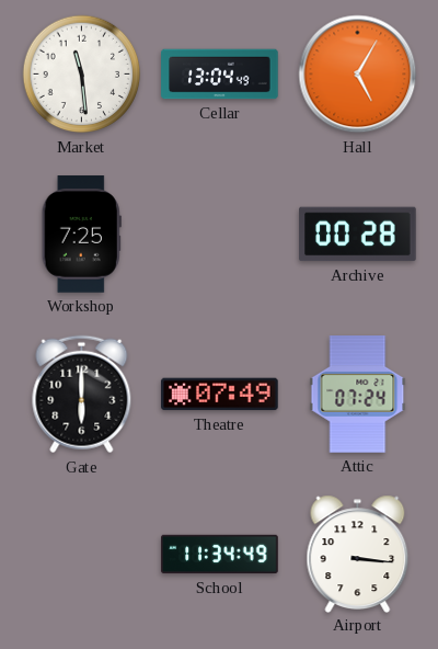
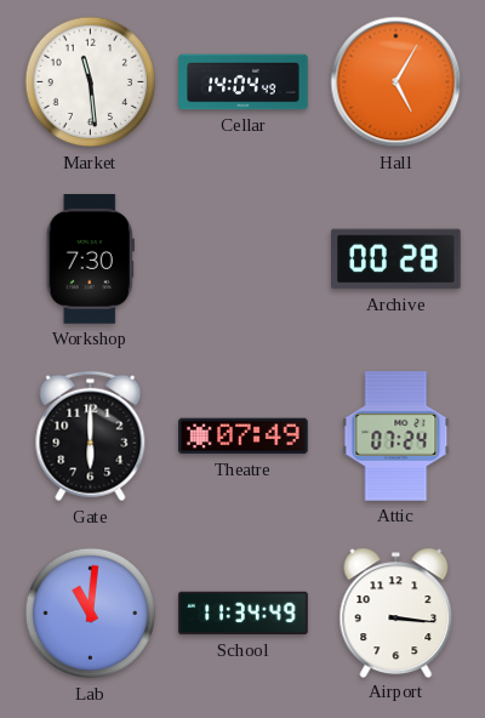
Cellar: 13:04 -> 14:04
Workshop: 7:25 -> 7:30
Lab: none -> 11:01
